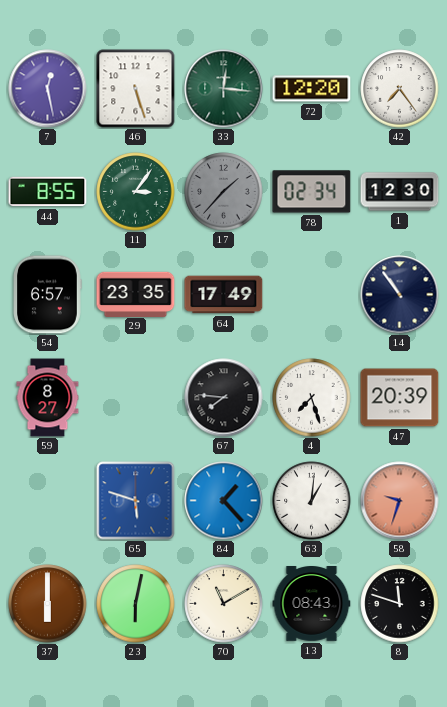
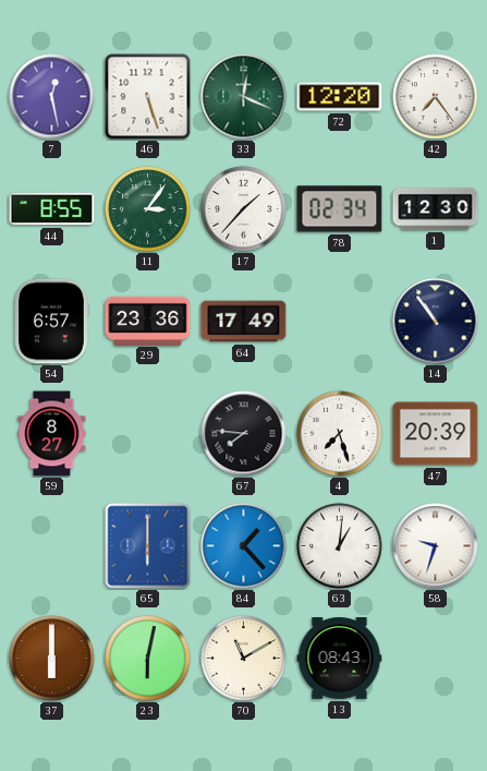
33: 12:16 -> 12:19
17 dial: grey -> white
29: 23:35 -> 23:36
65: 5:48 -> 6:00
58 dial: salmon -> white
8: 11:48 -> none
